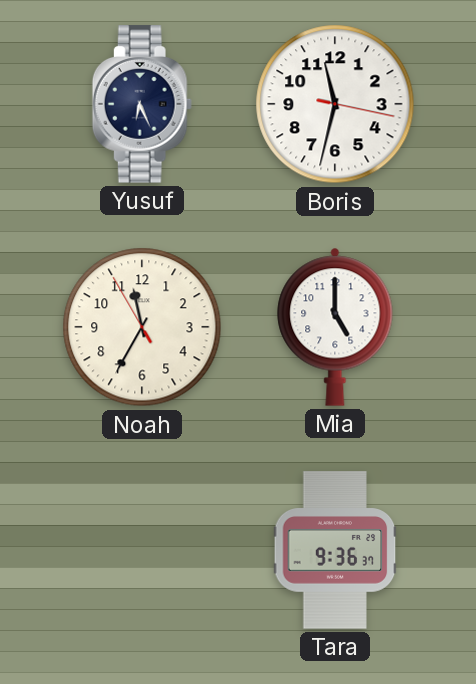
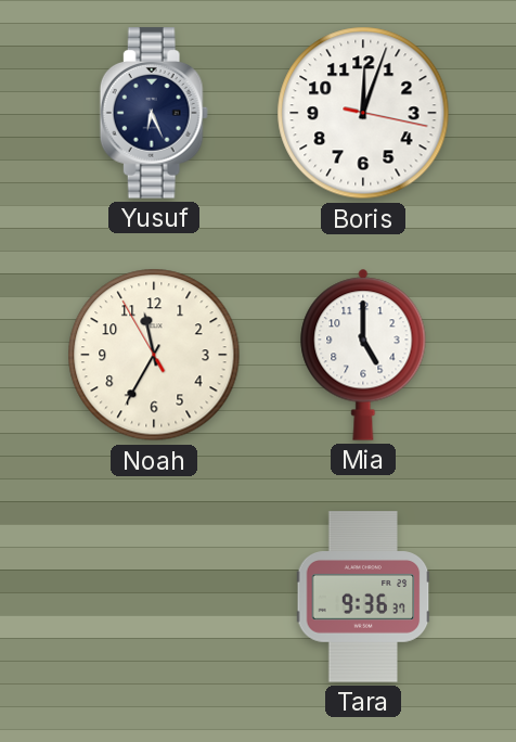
Boris: 11:32 -> 12:03
